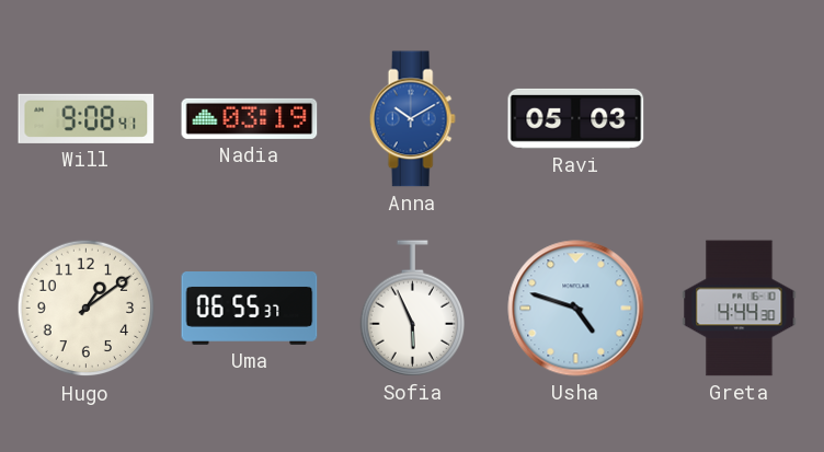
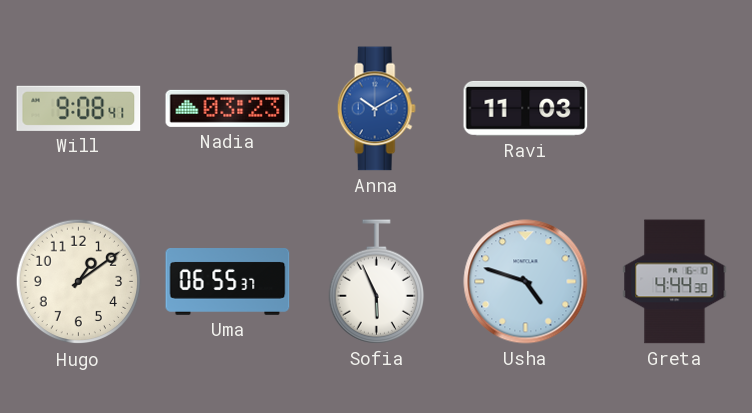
Nadia: 03:19 -> 03:23
Ravi: 05:03 -> 11:03
